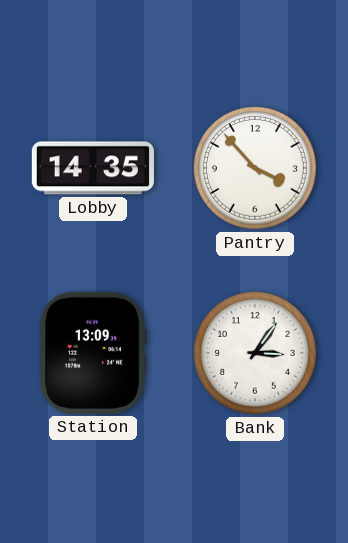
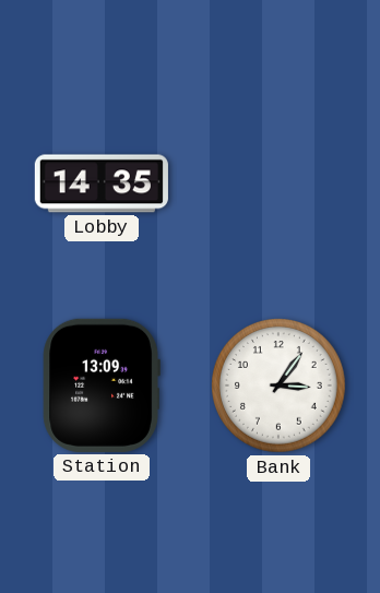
Pantry: 3:53 -> none
